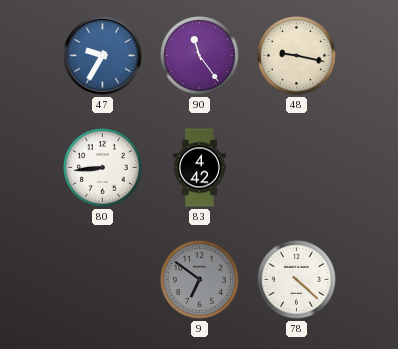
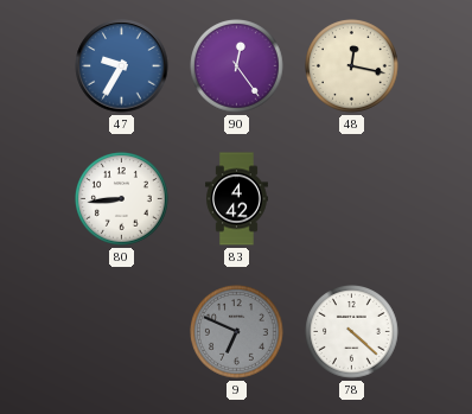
90: 11:24 -> 12:24
48: 9:17 -> 12:17
9: 6:51 -> 6:49
